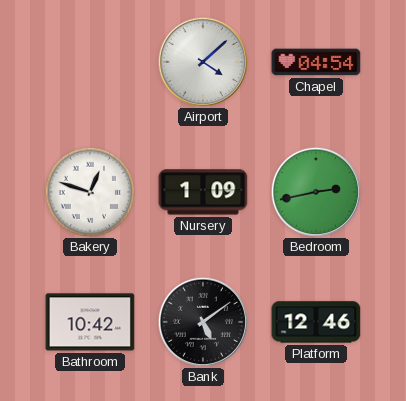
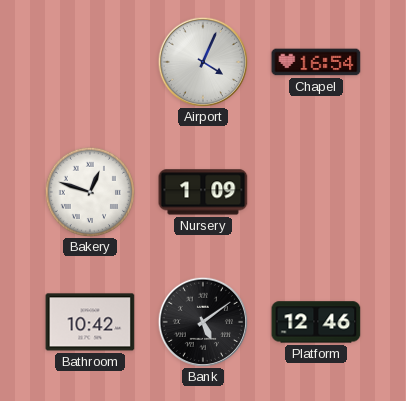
Airport: 4:08 -> 4:04
Chapel: 04:54 -> 16:54
Bedroom: 2:43 -> none
